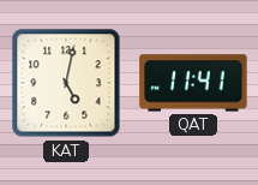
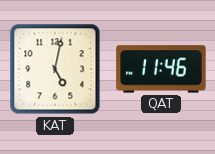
QAT: 11:41 -> 11:46
